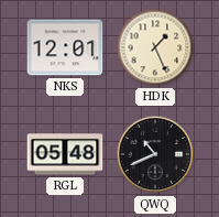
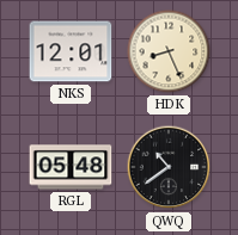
HDK: 1:26 -> 8:26
QWQ: 10:41 -> 10:39
